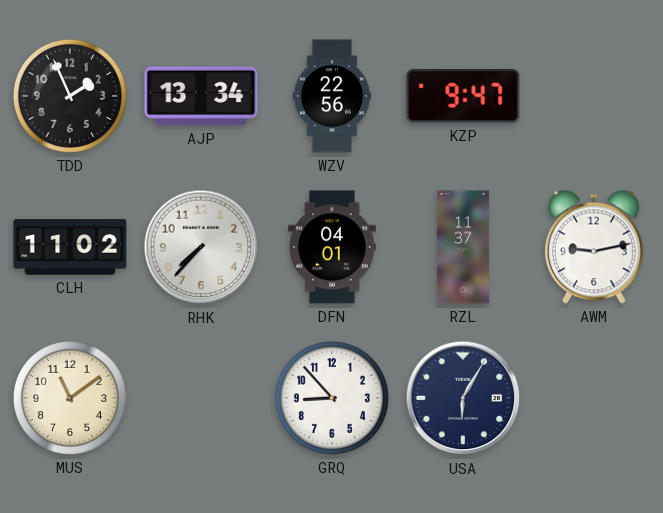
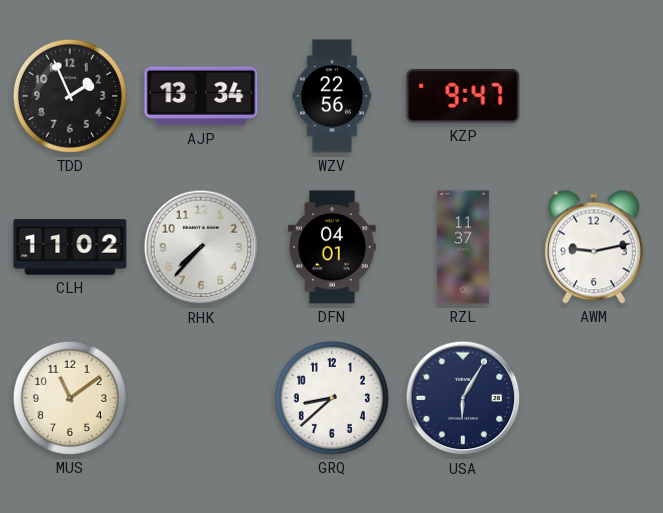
GRQ: 8:53 -> 8:38
